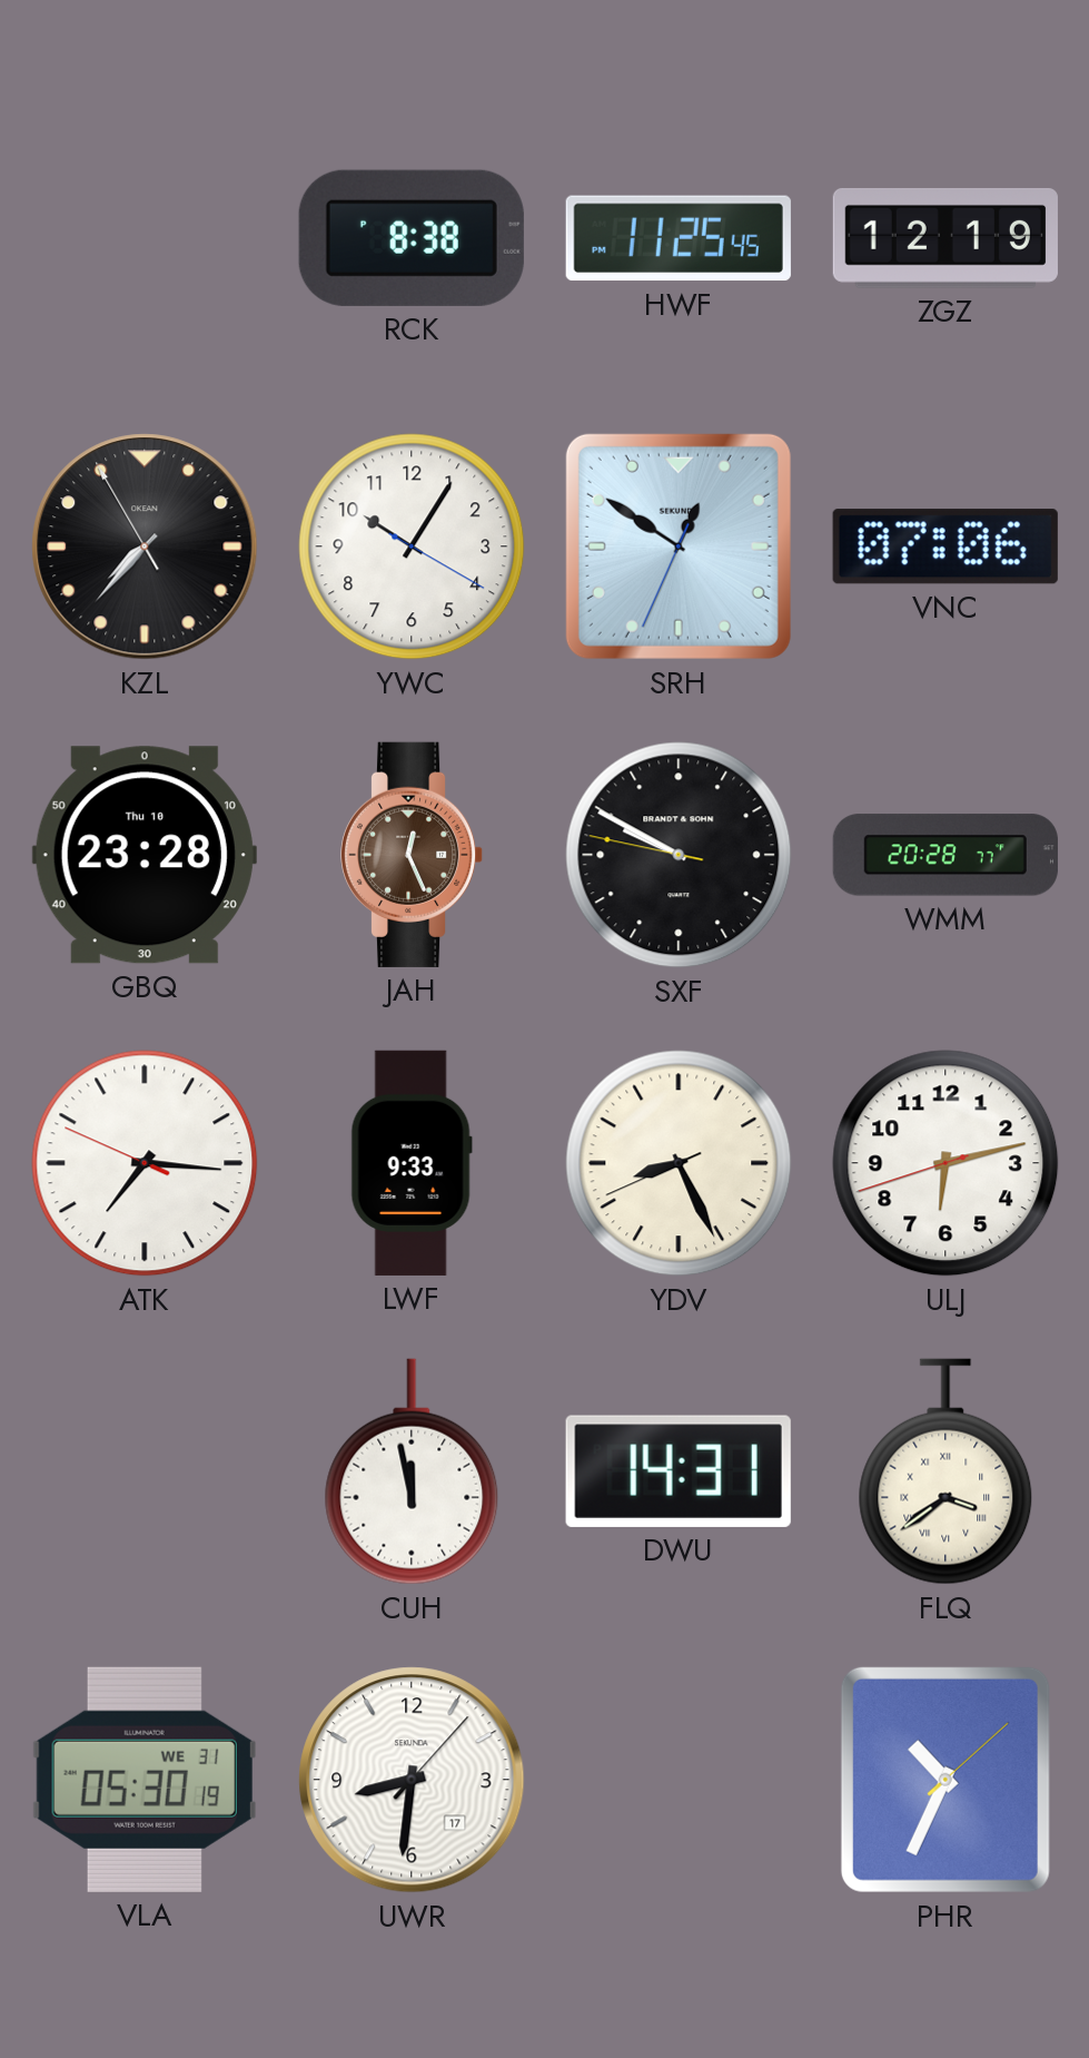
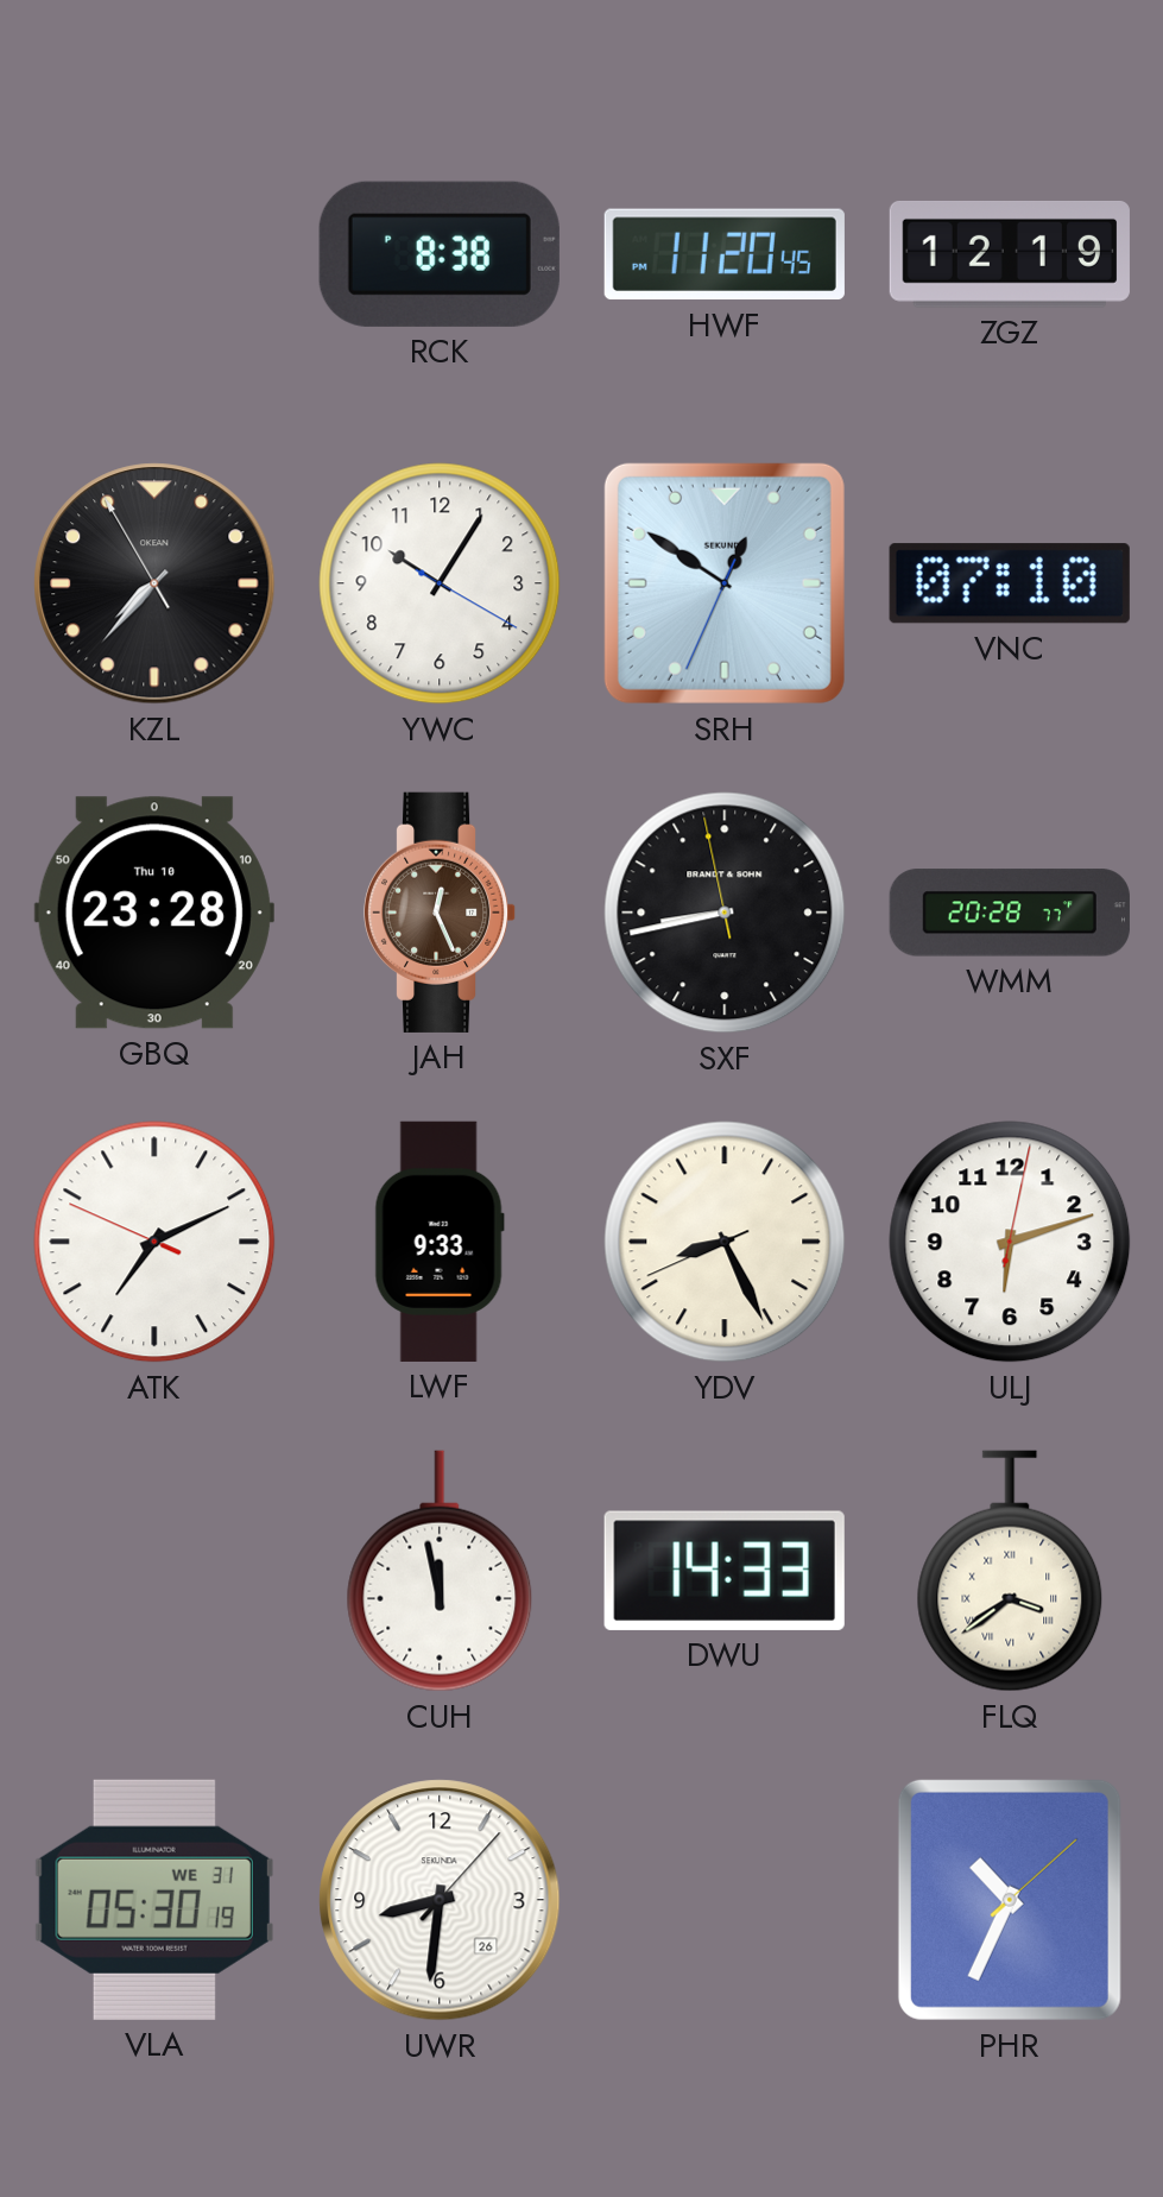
HWF: 11:25 -> 11:20
VNC: 07:06 -> 07:10
SXF: 9:49 -> 8:42
ATK: 7:15 -> 7:10
ULJ: 6:12:42 -> 6:12:02
DWU: 14:31 -> 14:33
UWR date: 17 -> 26
